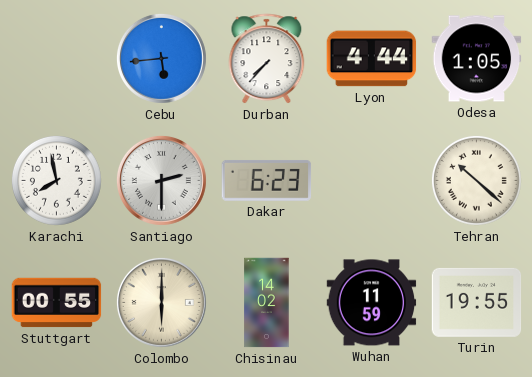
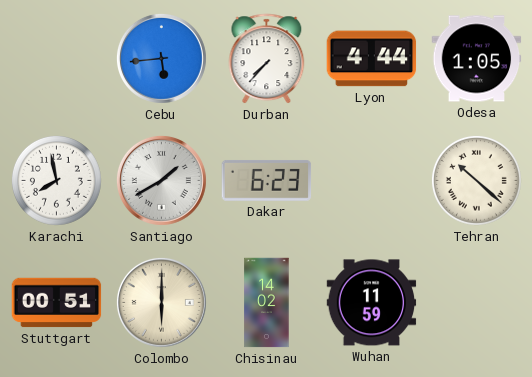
Santiago: 2:30 -> 1:40
Stuttgart: 00:55 -> 00:51
Turin: 19:55 -> none
